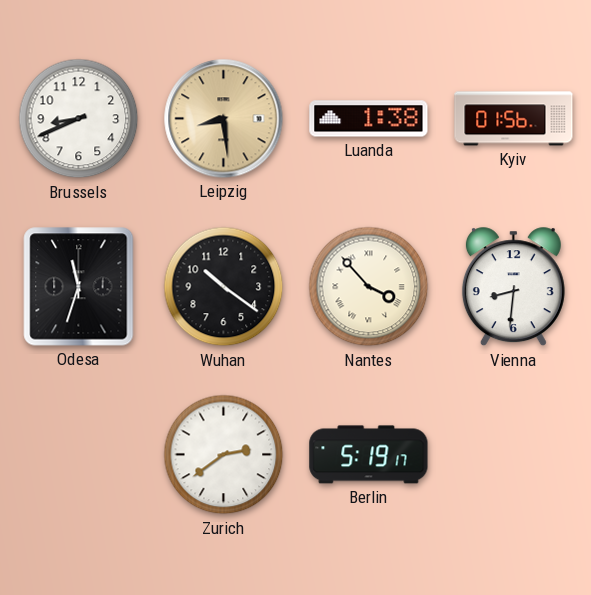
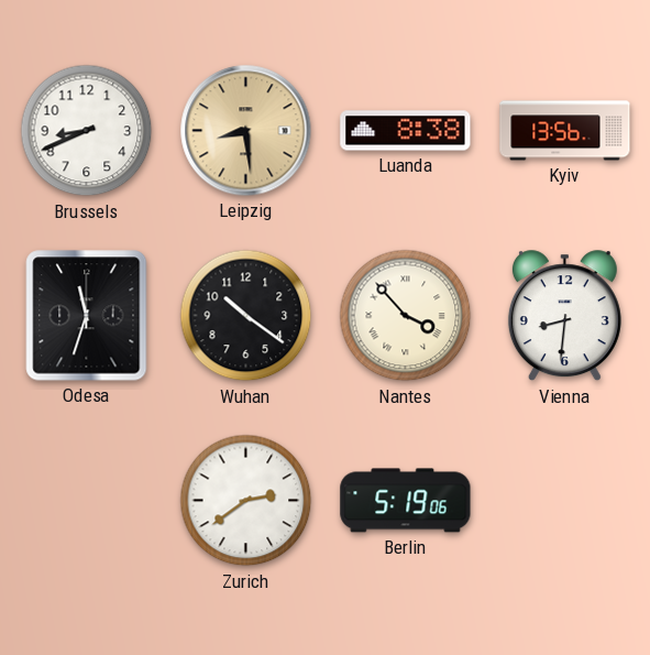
Luanda: 1:38 -> 8:38
Kyiv: 01:56 -> 13:56
Berlin: 5:19:17 -> 5:19:06
